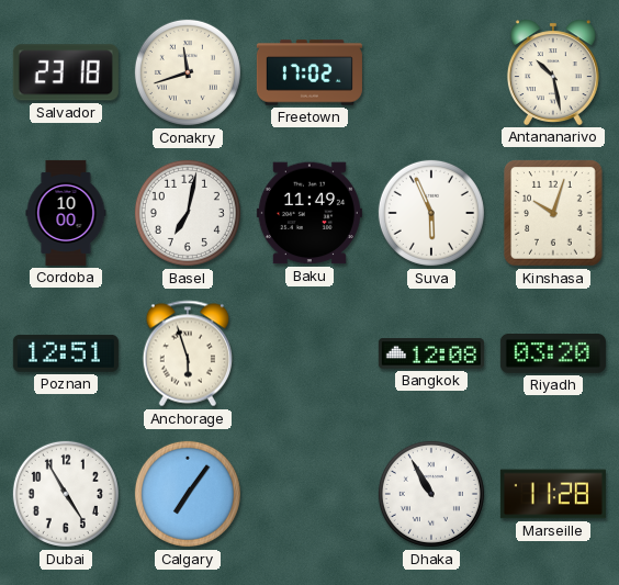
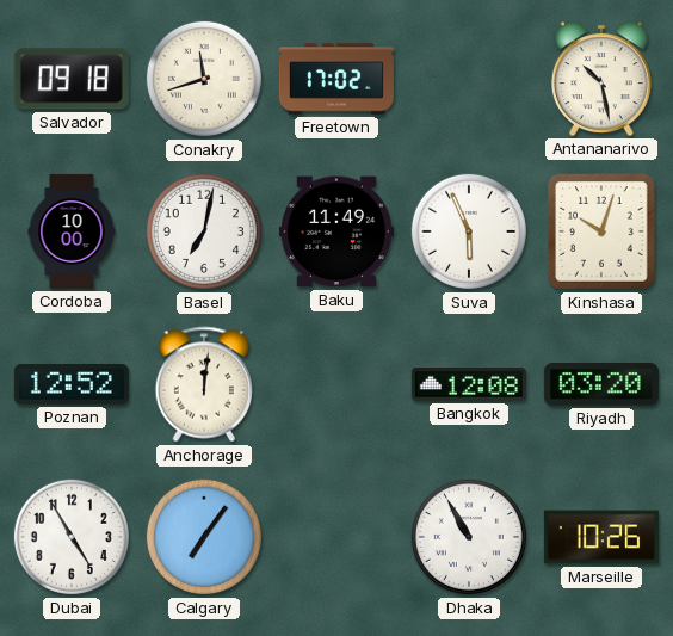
Salvador: 23:18 -> 09:18
Poznan: 12:51 -> 12:52
Anchorage: 5:57 -> 12:01
Marseille: 11:28 -> 10:26
